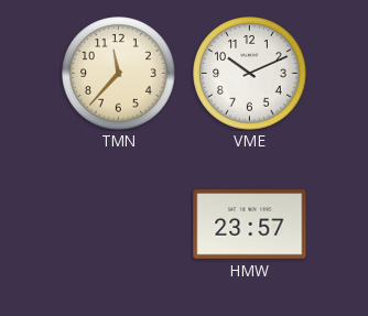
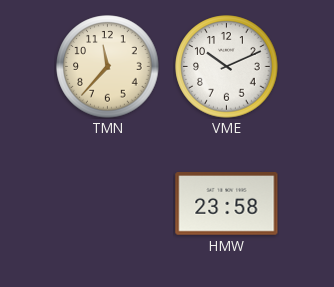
HMW: 23:57 -> 23:58
